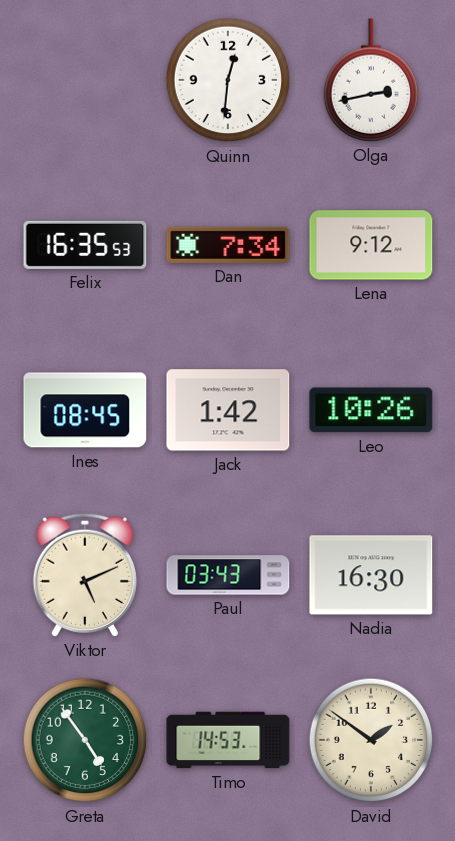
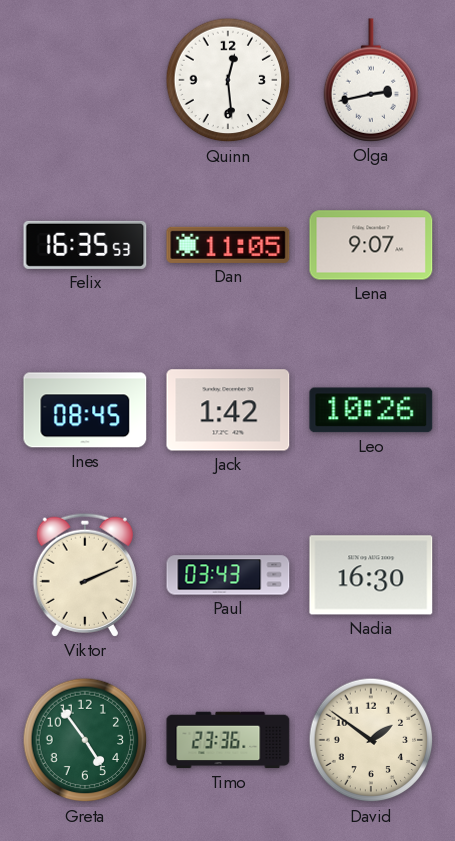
Quinn: 12:31 -> 12:29
Dan: 7:34 -> 11:05
Lena: 9:12 -> 9:07
Viktor: 5:11 -> 2:11
Timo: 14:53 -> 23:36
